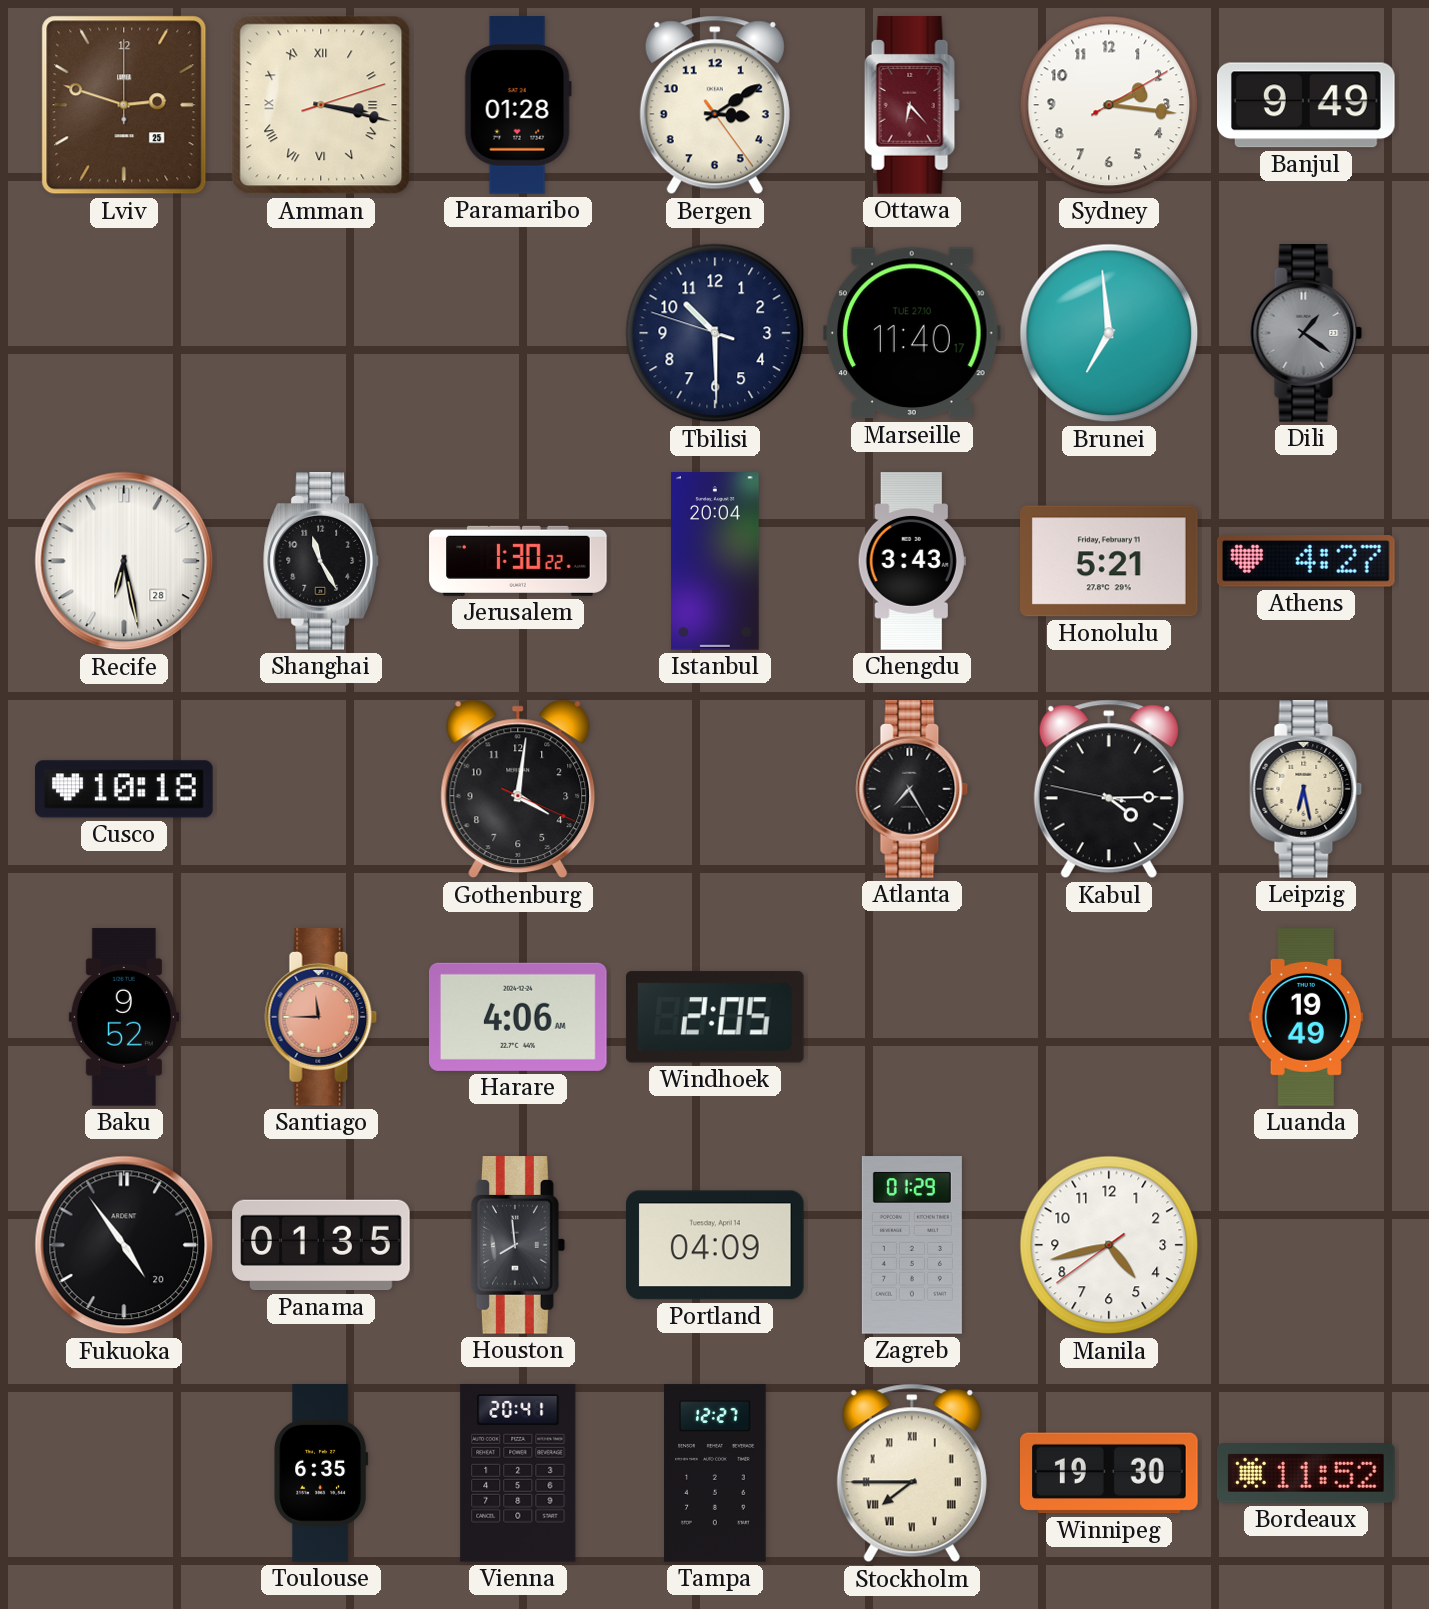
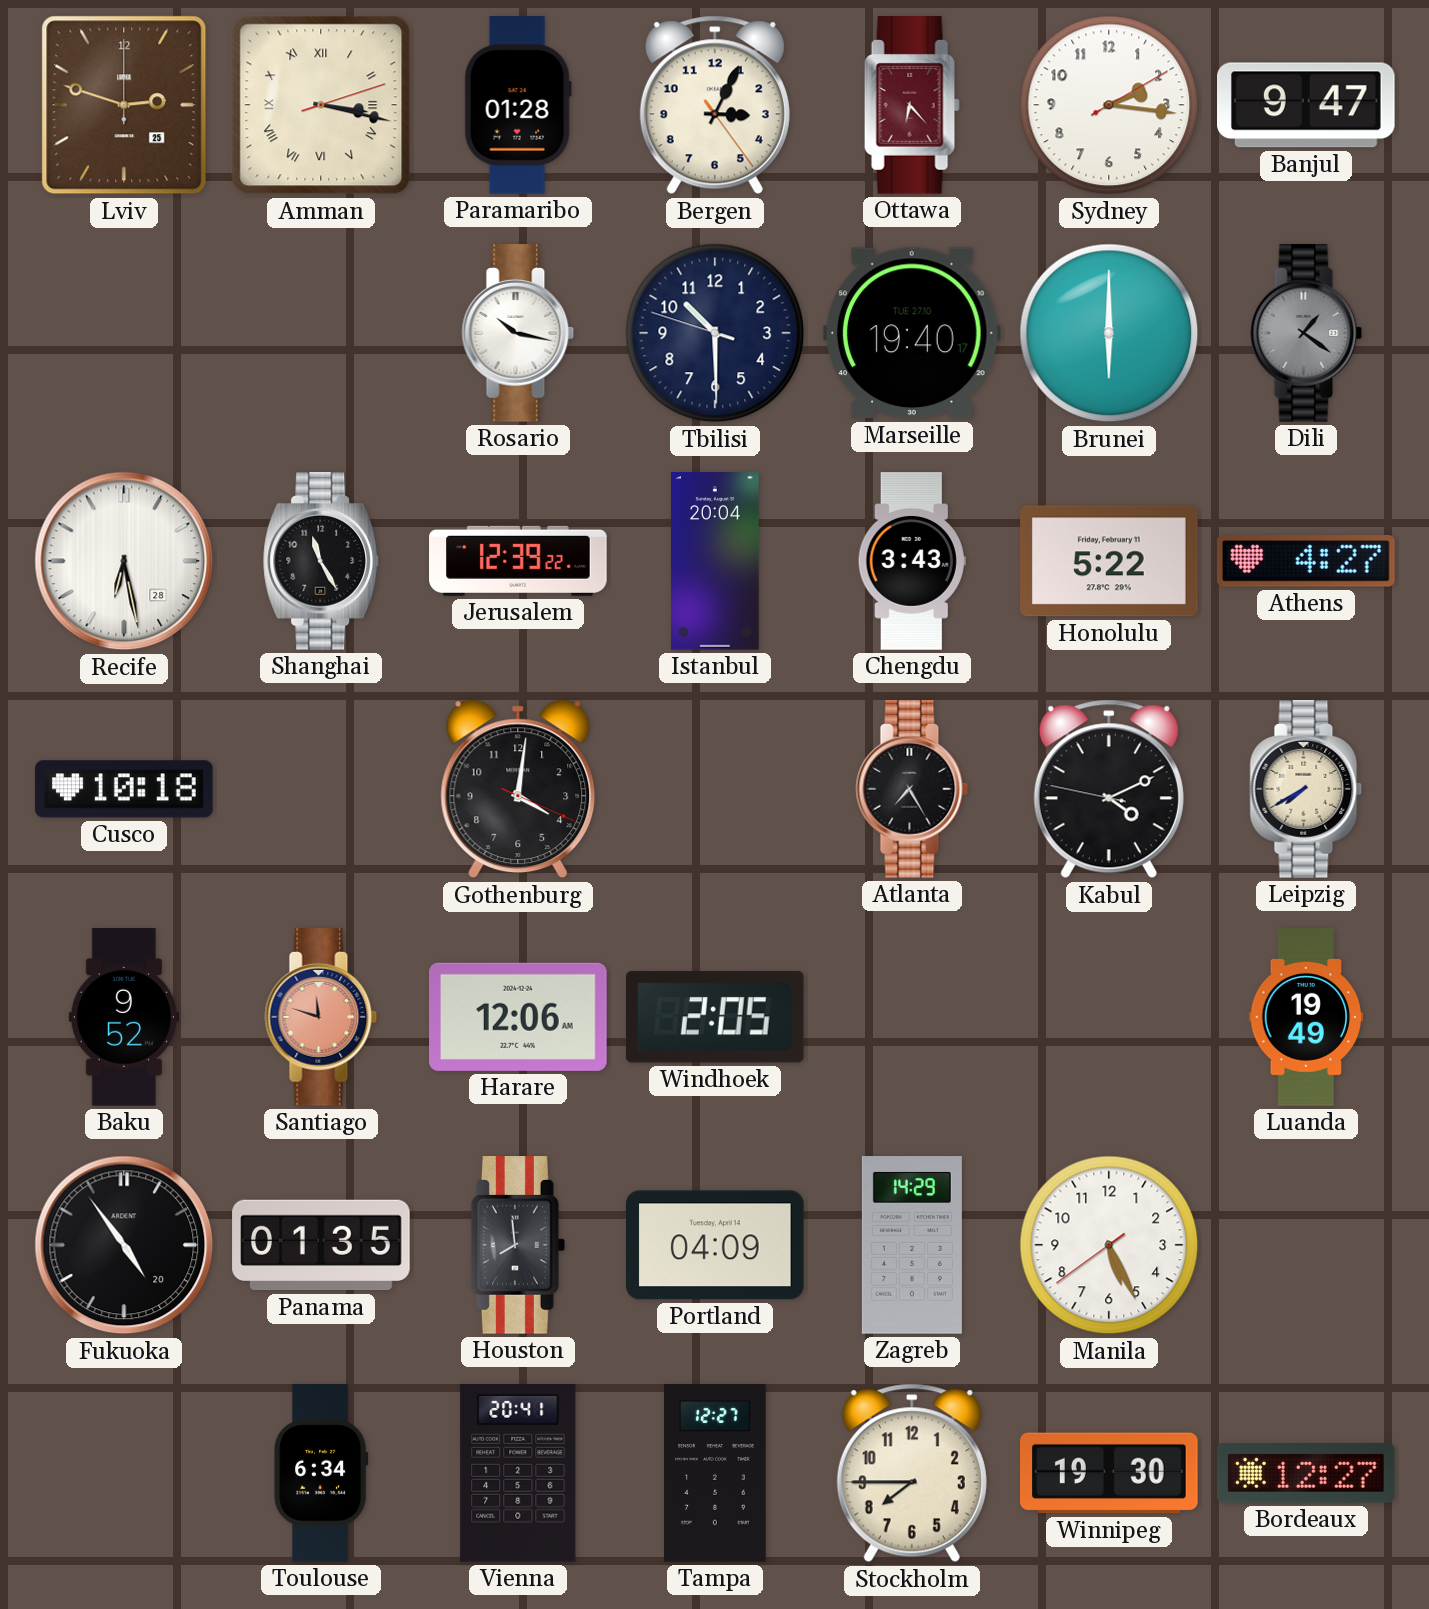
Bergen: 3:09 -> 3:04
Banjul: 9:49 -> 9:47
Rosario: none -> 10:17
Marseille: 11:40 -> 19:40
Brunei: 6:59 -> 6:00
Jerusalem: 1:30 -> 12:39
Honolulu: 5:21 -> 5:22
Kabul: 4:14 -> 4:10
Leipzig: 6:28 -> 7:40
Santiago: 11:45 -> 11:48
Harare: 4:06 -> 12:06
Zagreb: 01:29 -> 14:29
Manila: 4:42 -> 5:25
Toulouse: 6:35 -> 6:34
Stockholm numerals: Roman -> Arabic
Bordeaux: 11:52 -> 12:27
